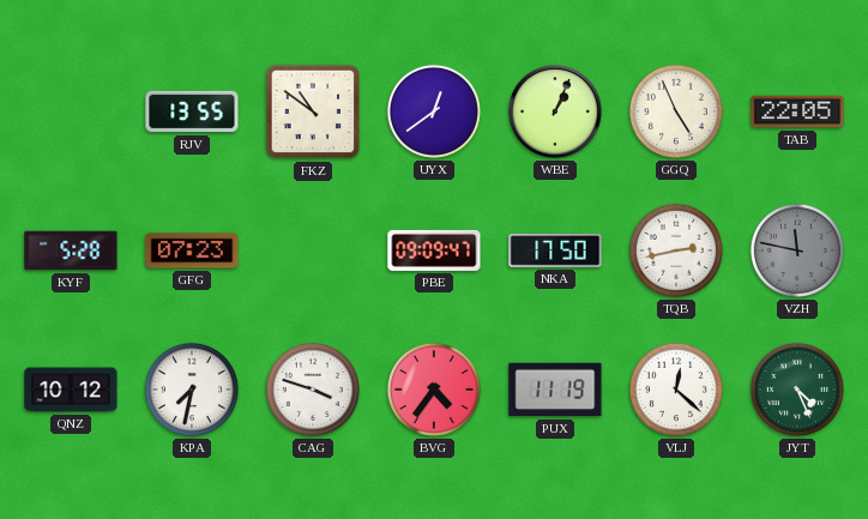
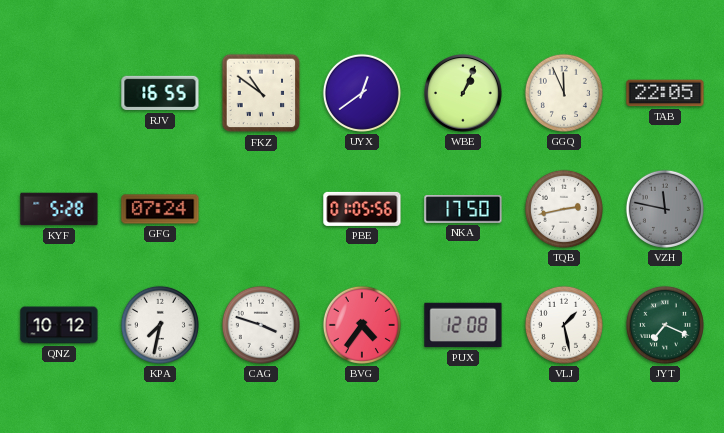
RJV: 13:55 -> 16:55
GGQ: 4:56 -> 11:56
GFG: 07:23 -> 07:24
PBE: 09:09 -> 01:05
PUX: 11:19 -> 12:08
VLJ: 12:22 -> 1:28
JYT: 4:26 -> 7:19
